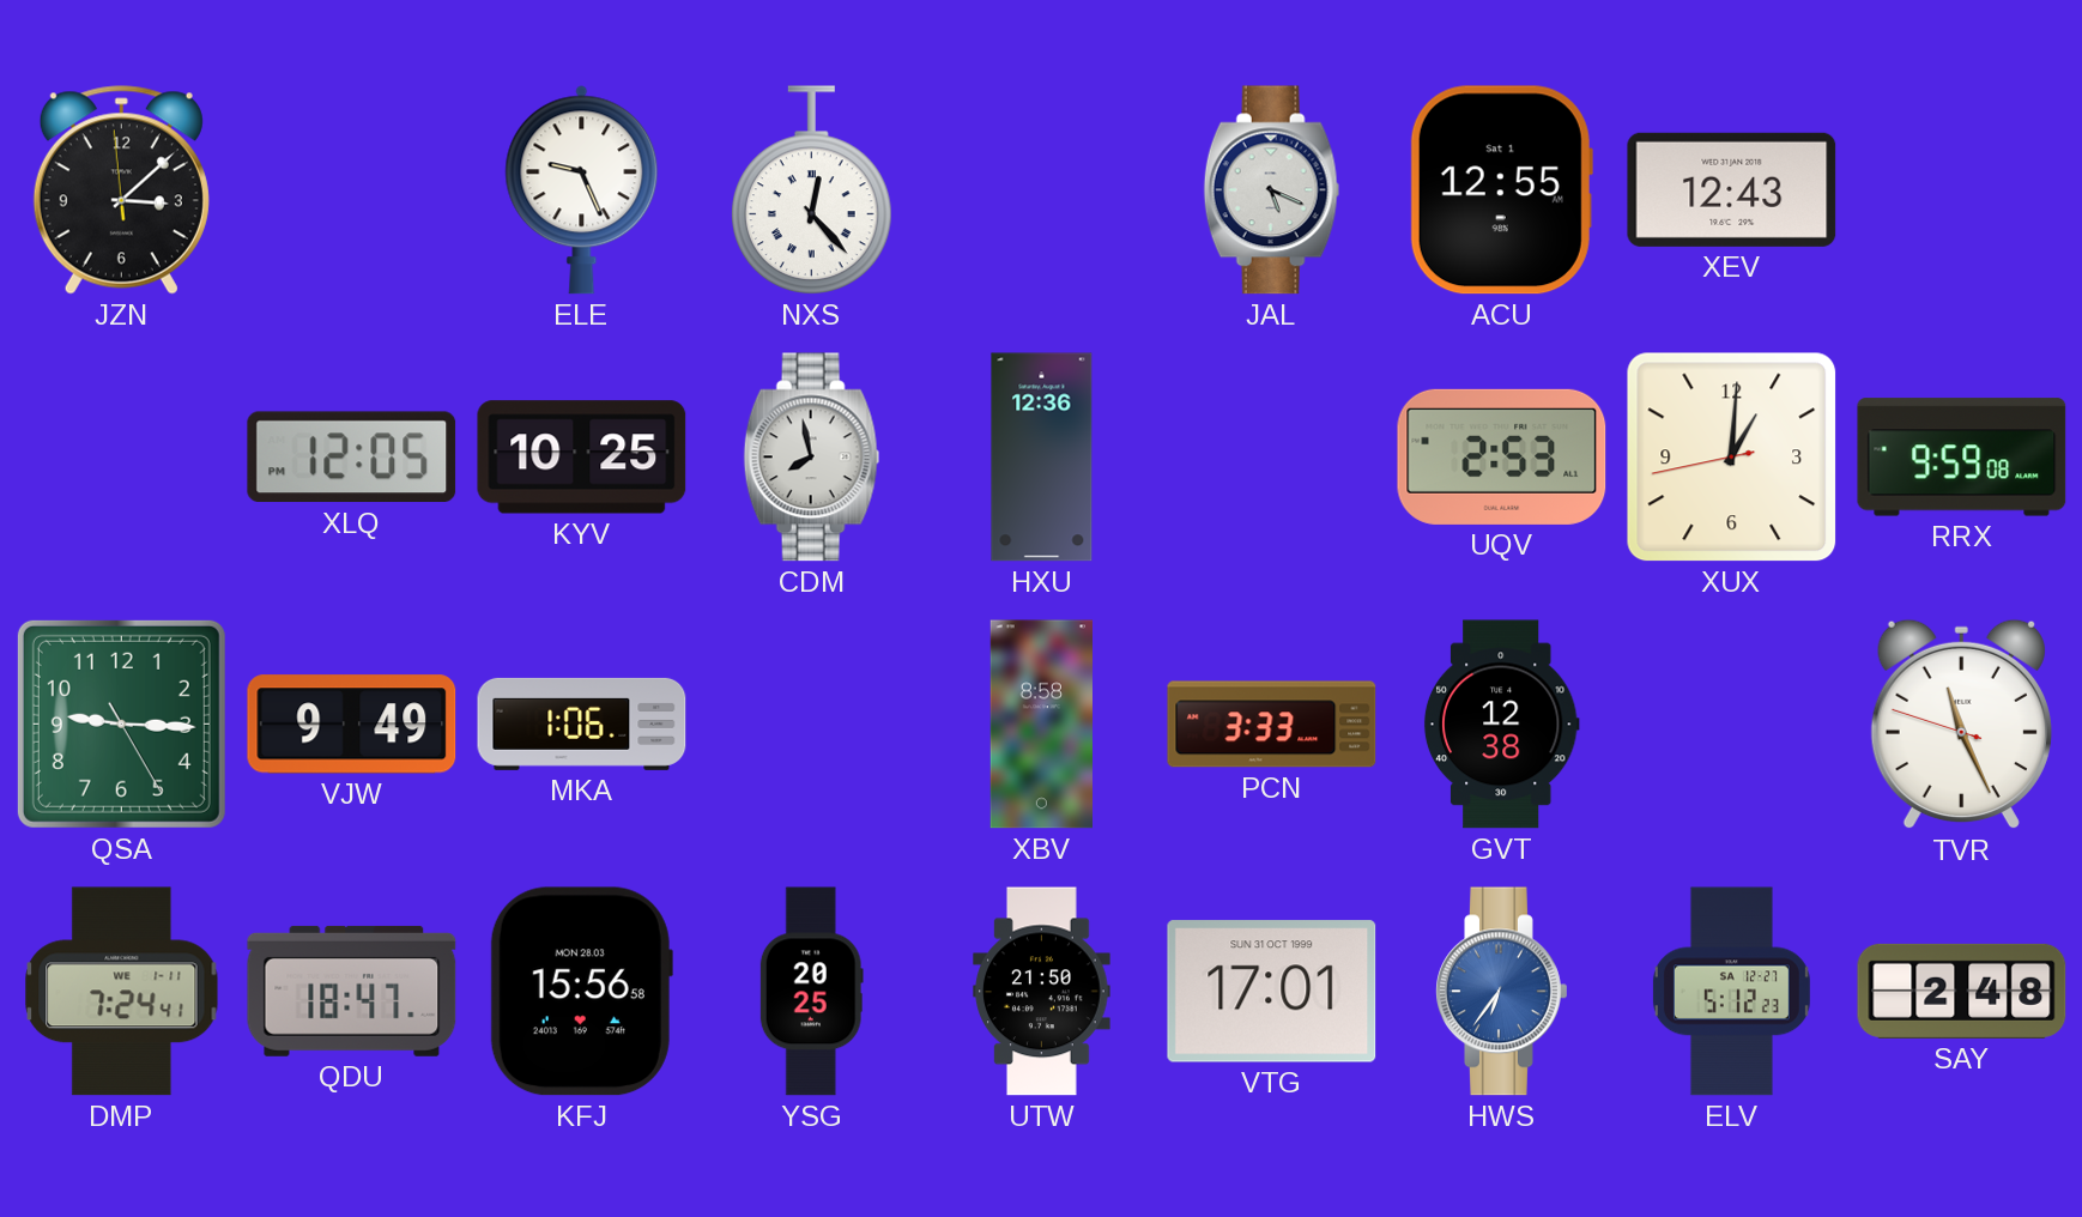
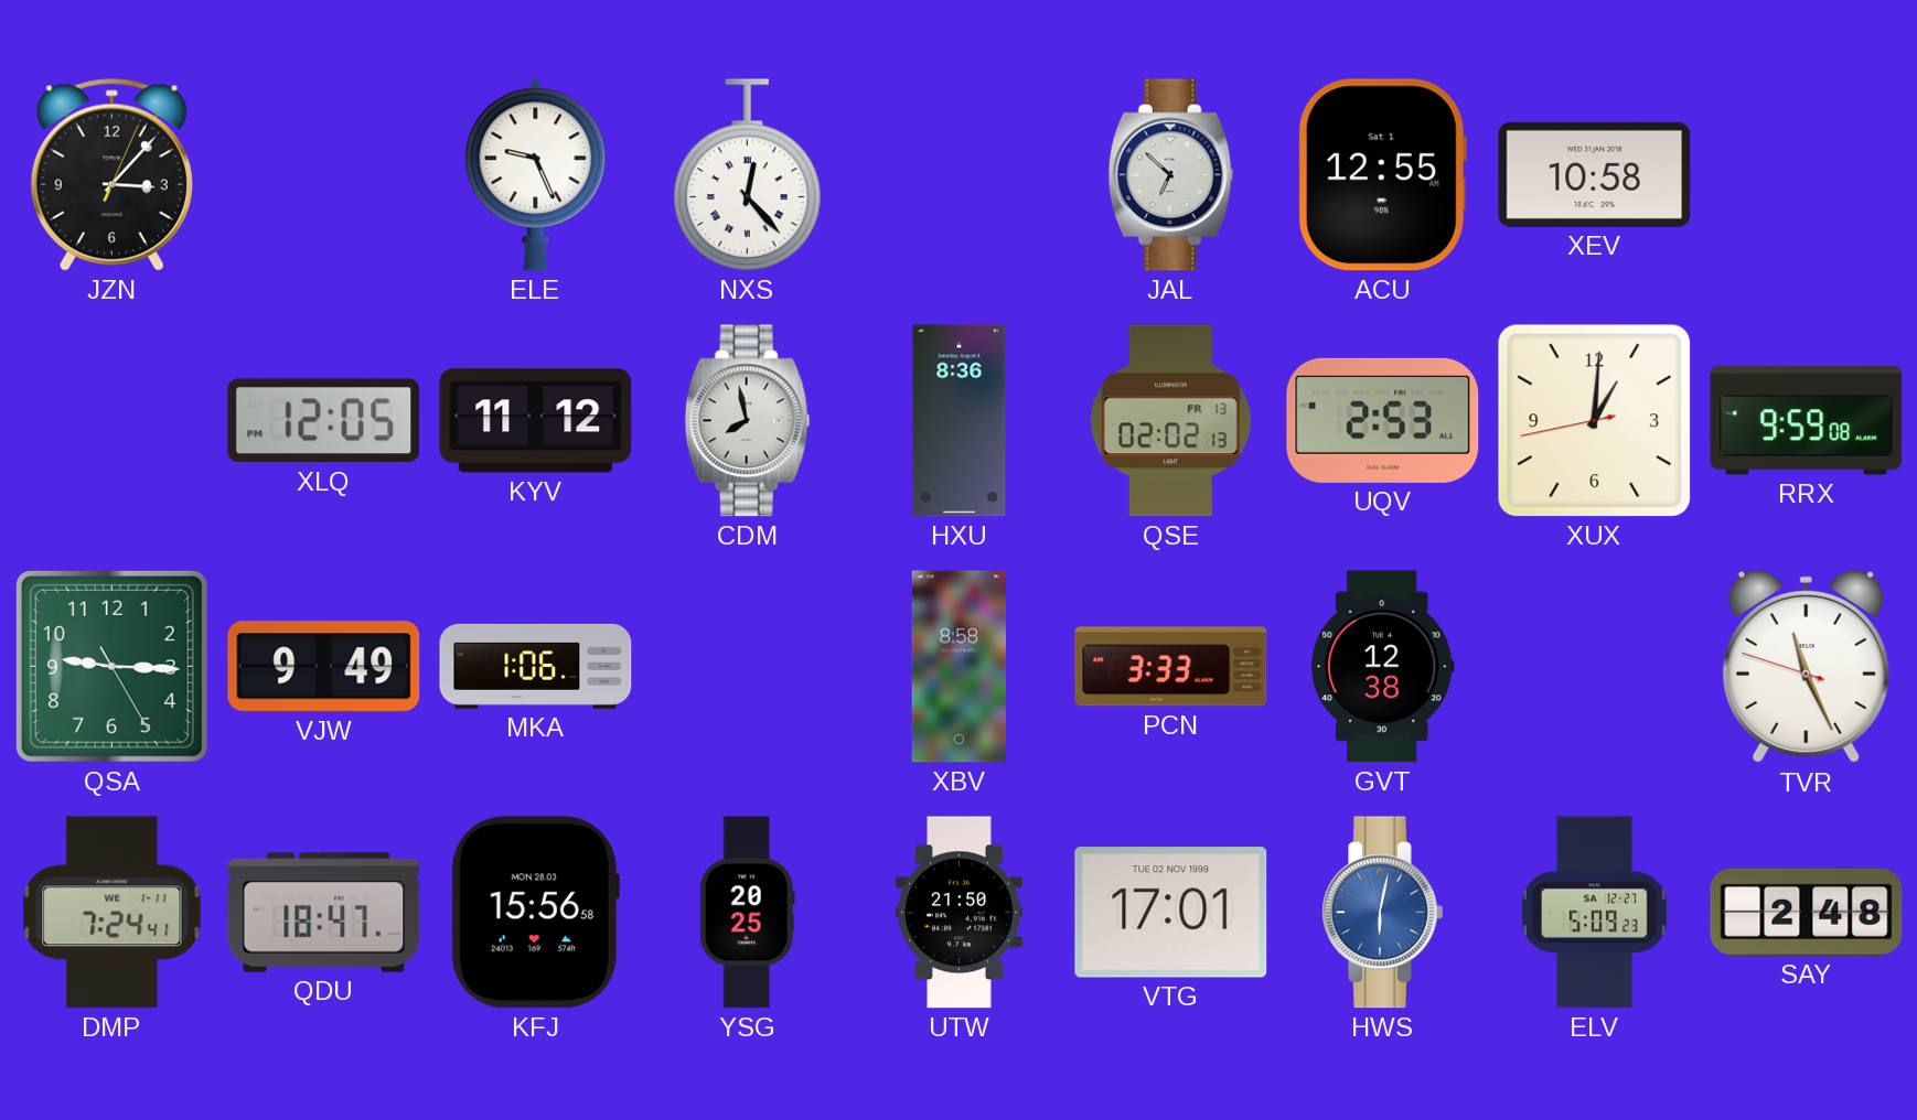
JZN: 3:07:59 -> 3:07:04
JAL: 5:19 -> 6:52
XEV: 12:43 -> 10:58
KYV: 10:25 -> 11:12
HXU: 12:36 -> 8:36
QSE: none -> 02:02
VTG date: SUN 31 OCT 1999 -> TUE 02 NOV 1999
HWS: 6:36 -> 6:02
ELV: 5:12 -> 5:09
